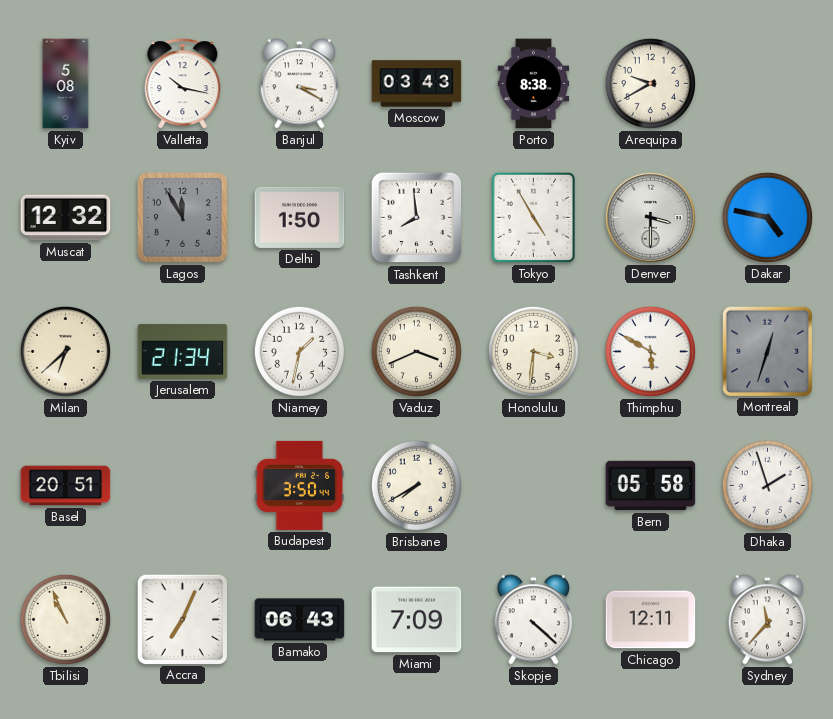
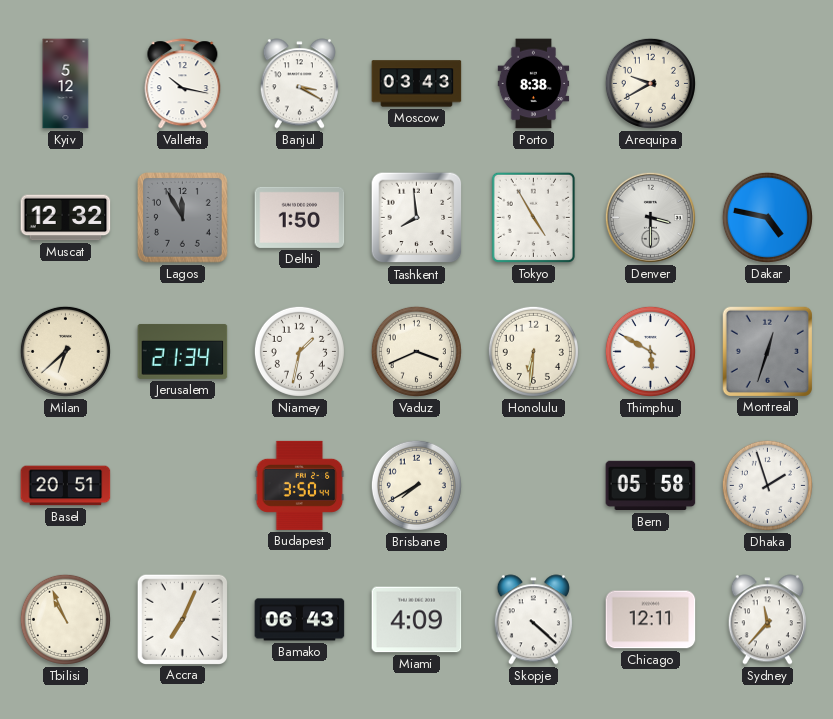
Kyiv: 5:08 -> 5:12
Honolulu: 3:31 -> 6:31
Miami: 7:09 -> 4:09
